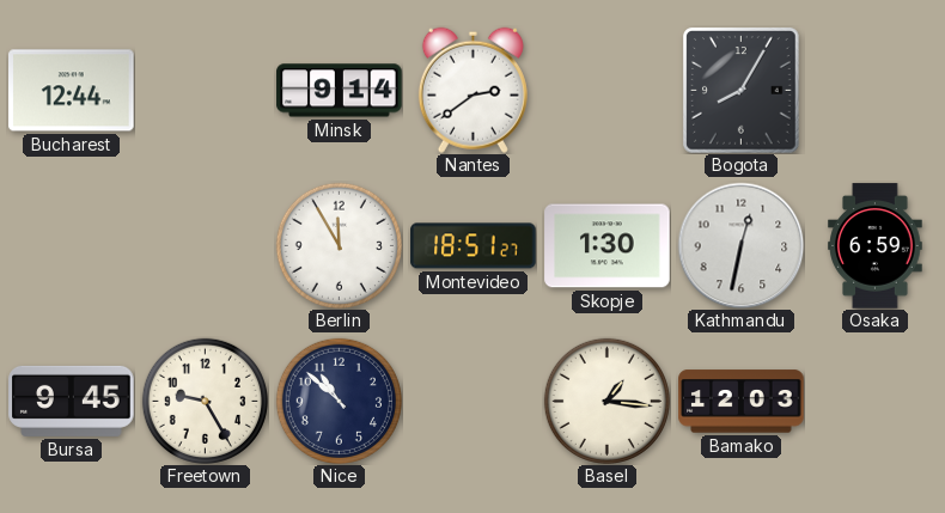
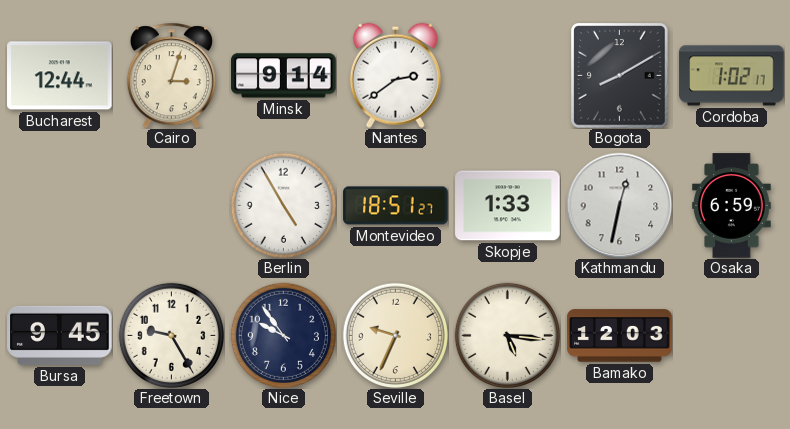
Cairo: none -> 3:03
Bogota: 8:05 -> 8:10
Cordoba: none -> 1:02
Berlin: 11:55 -> 4:55
Skopje: 1:30 -> 1:33
Nice: 10:52 -> 9:54
Seville: none -> 9:34
Basel: 1:16 -> 5:16
